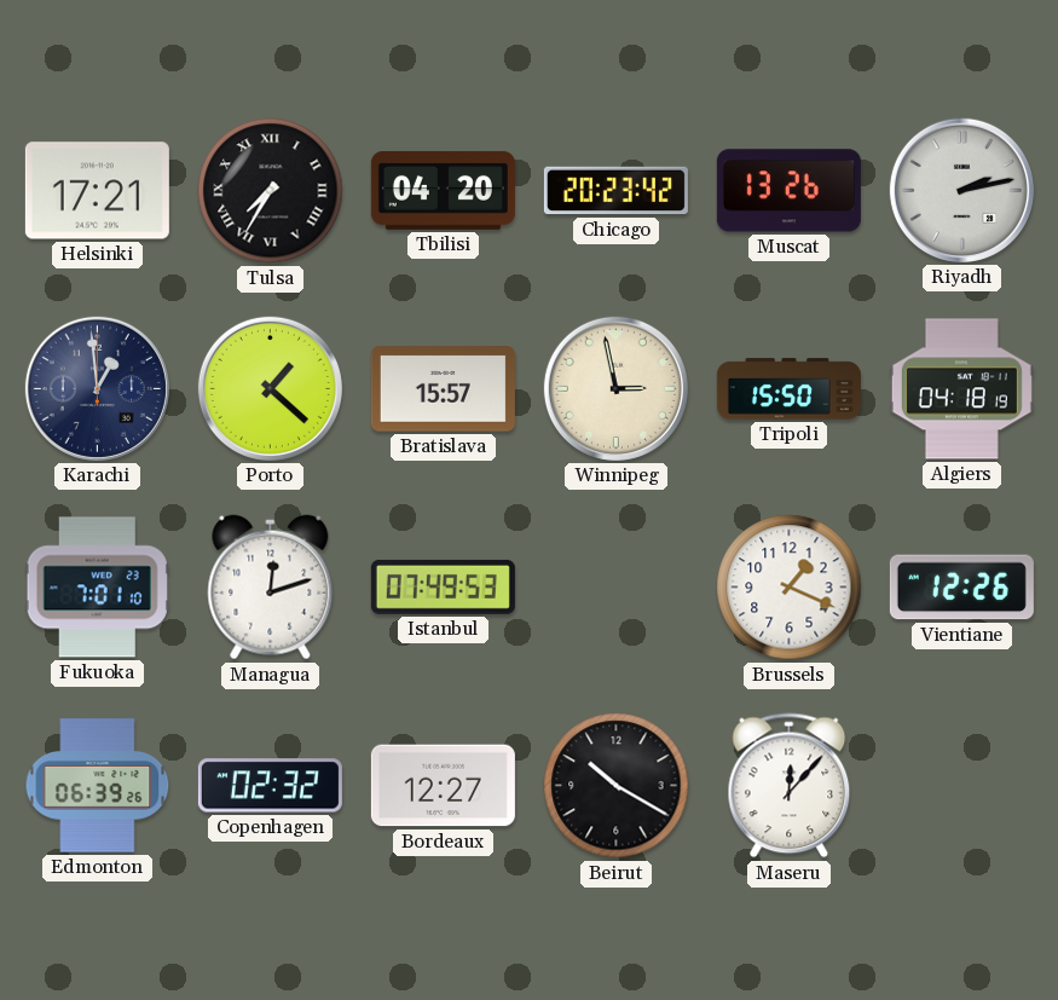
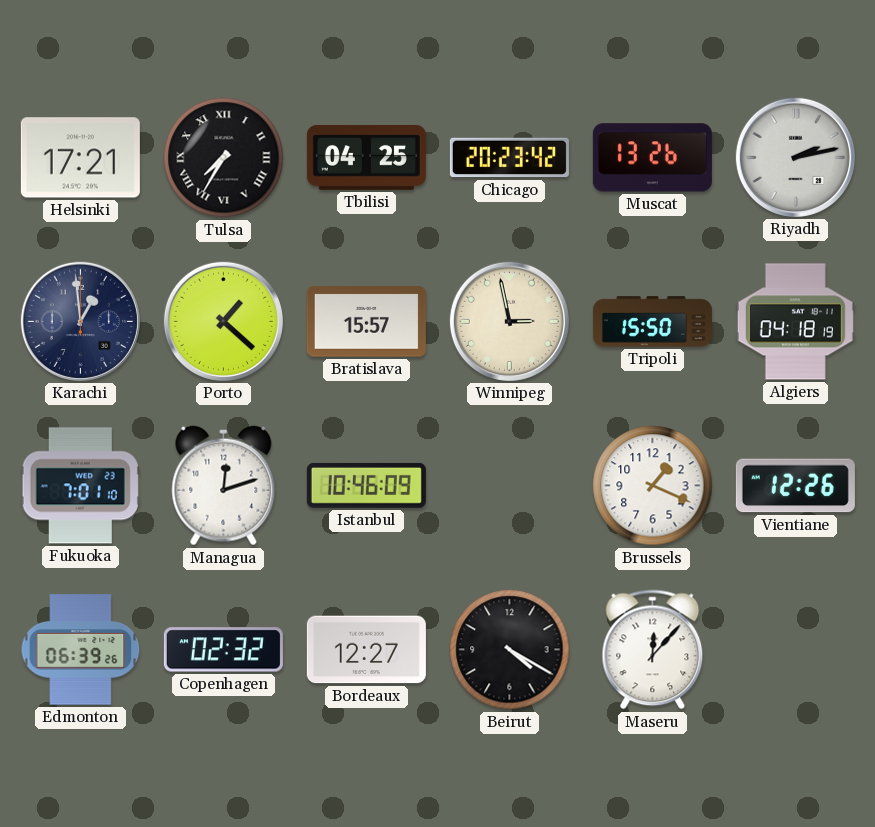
Tbilisi: 04:20 -> 04:25
Istanbul: 07:49 -> 10:46
Beirut: 10:20 -> 4:20
